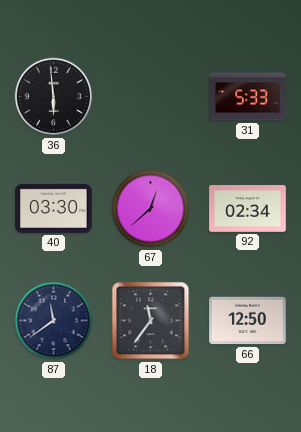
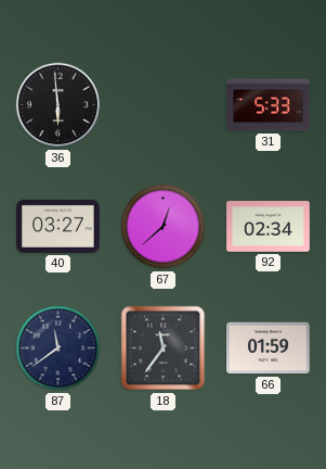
40: 03:30 -> 03:27
66: 12:50 -> 01:59
